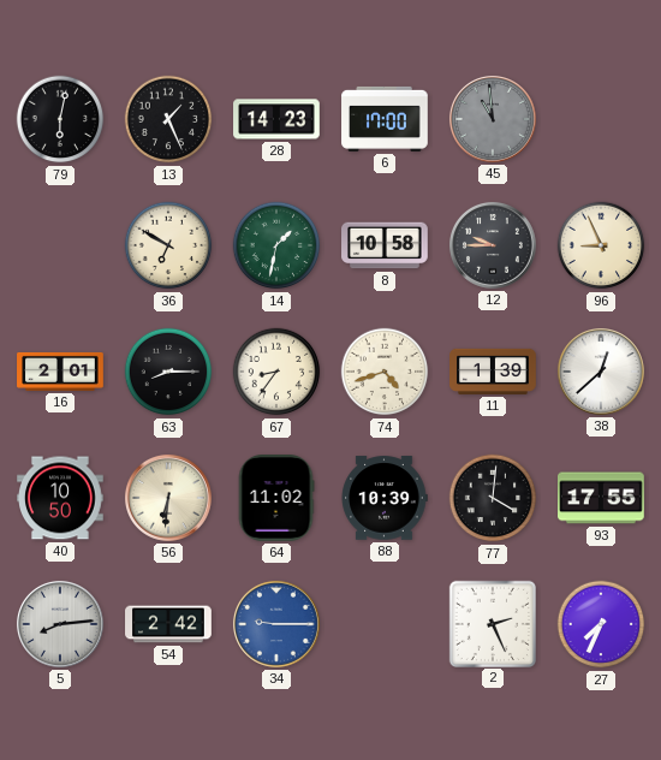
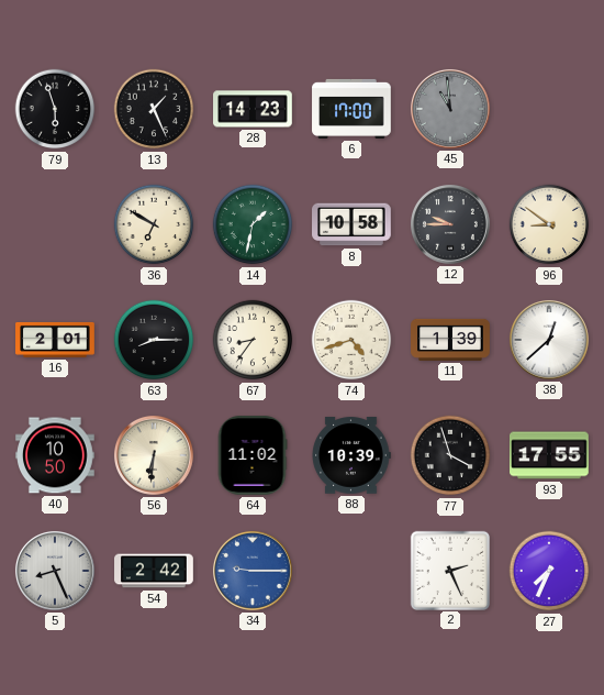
79: 6:02 -> 5:57
96: 8:56 -> 8:51
77: 4:01 -> 3:57
5: 8:14 -> 8:26
